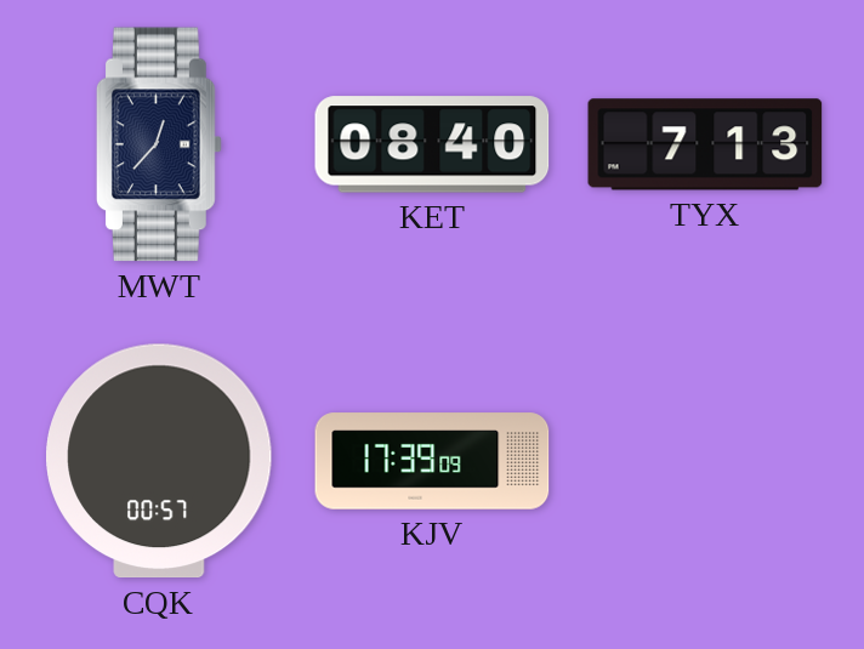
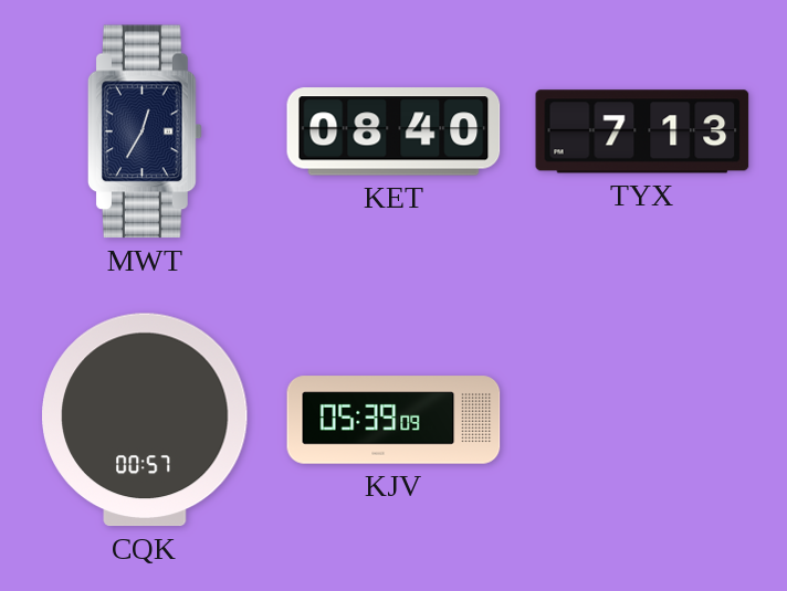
MWT: 12:37 -> 12:35
KJV: 17:39 -> 05:39
